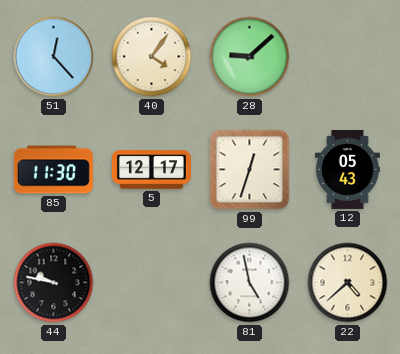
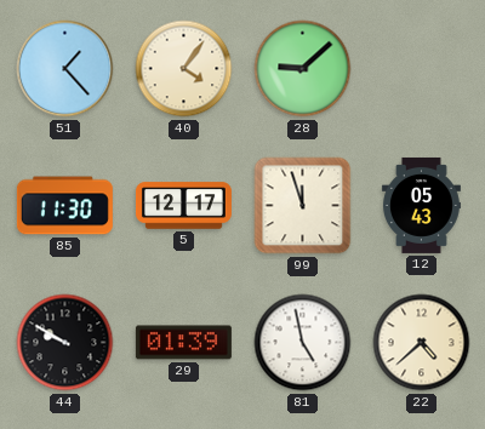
51: 12:23 -> 1:23
99: 12:33 -> 11:57
44: 9:47 -> 9:50
29: none -> 01:39
